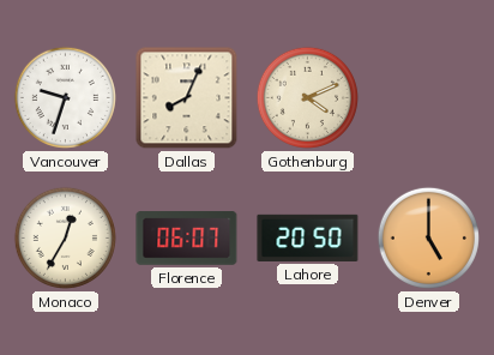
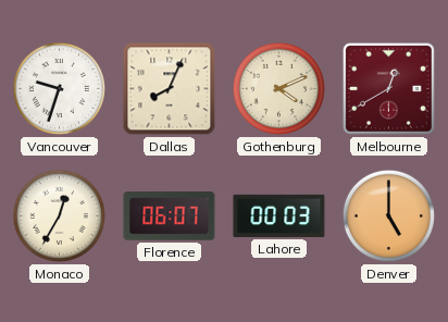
Melbourne: none -> 12:40
Lahore: 20:50 -> 00:03
